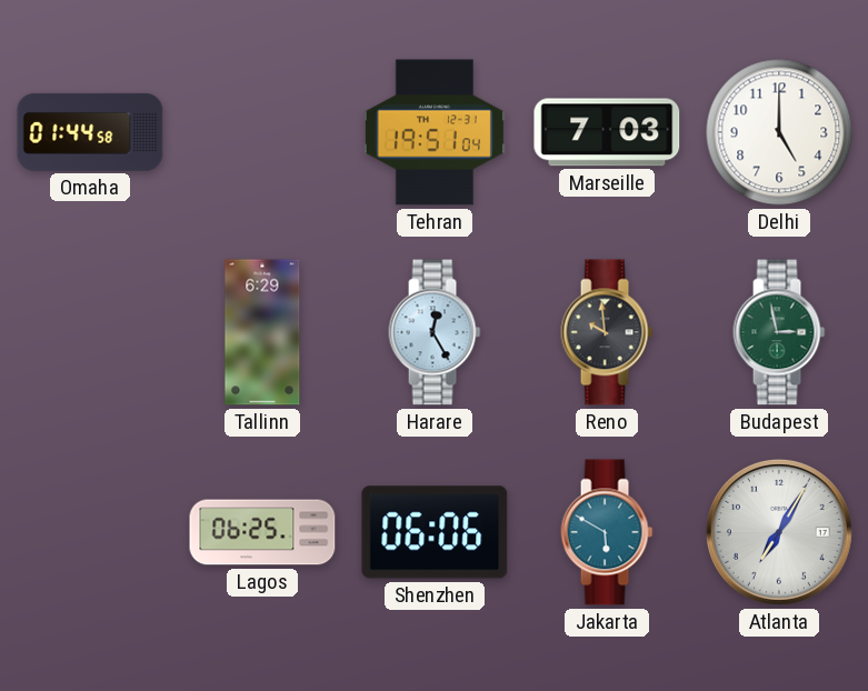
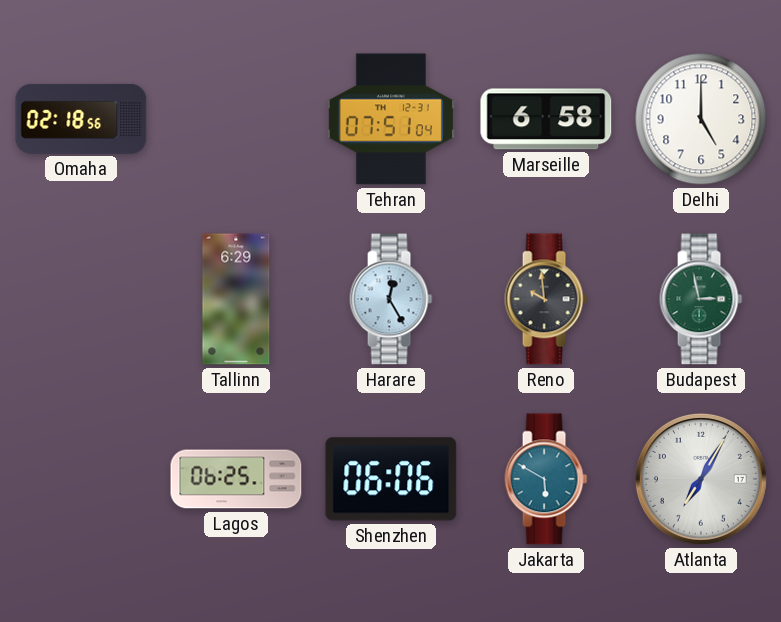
Omaha: 01:44 -> 02:18
Tehran: 19:51 -> 07:51
Marseille: 7:03 -> 6:58
